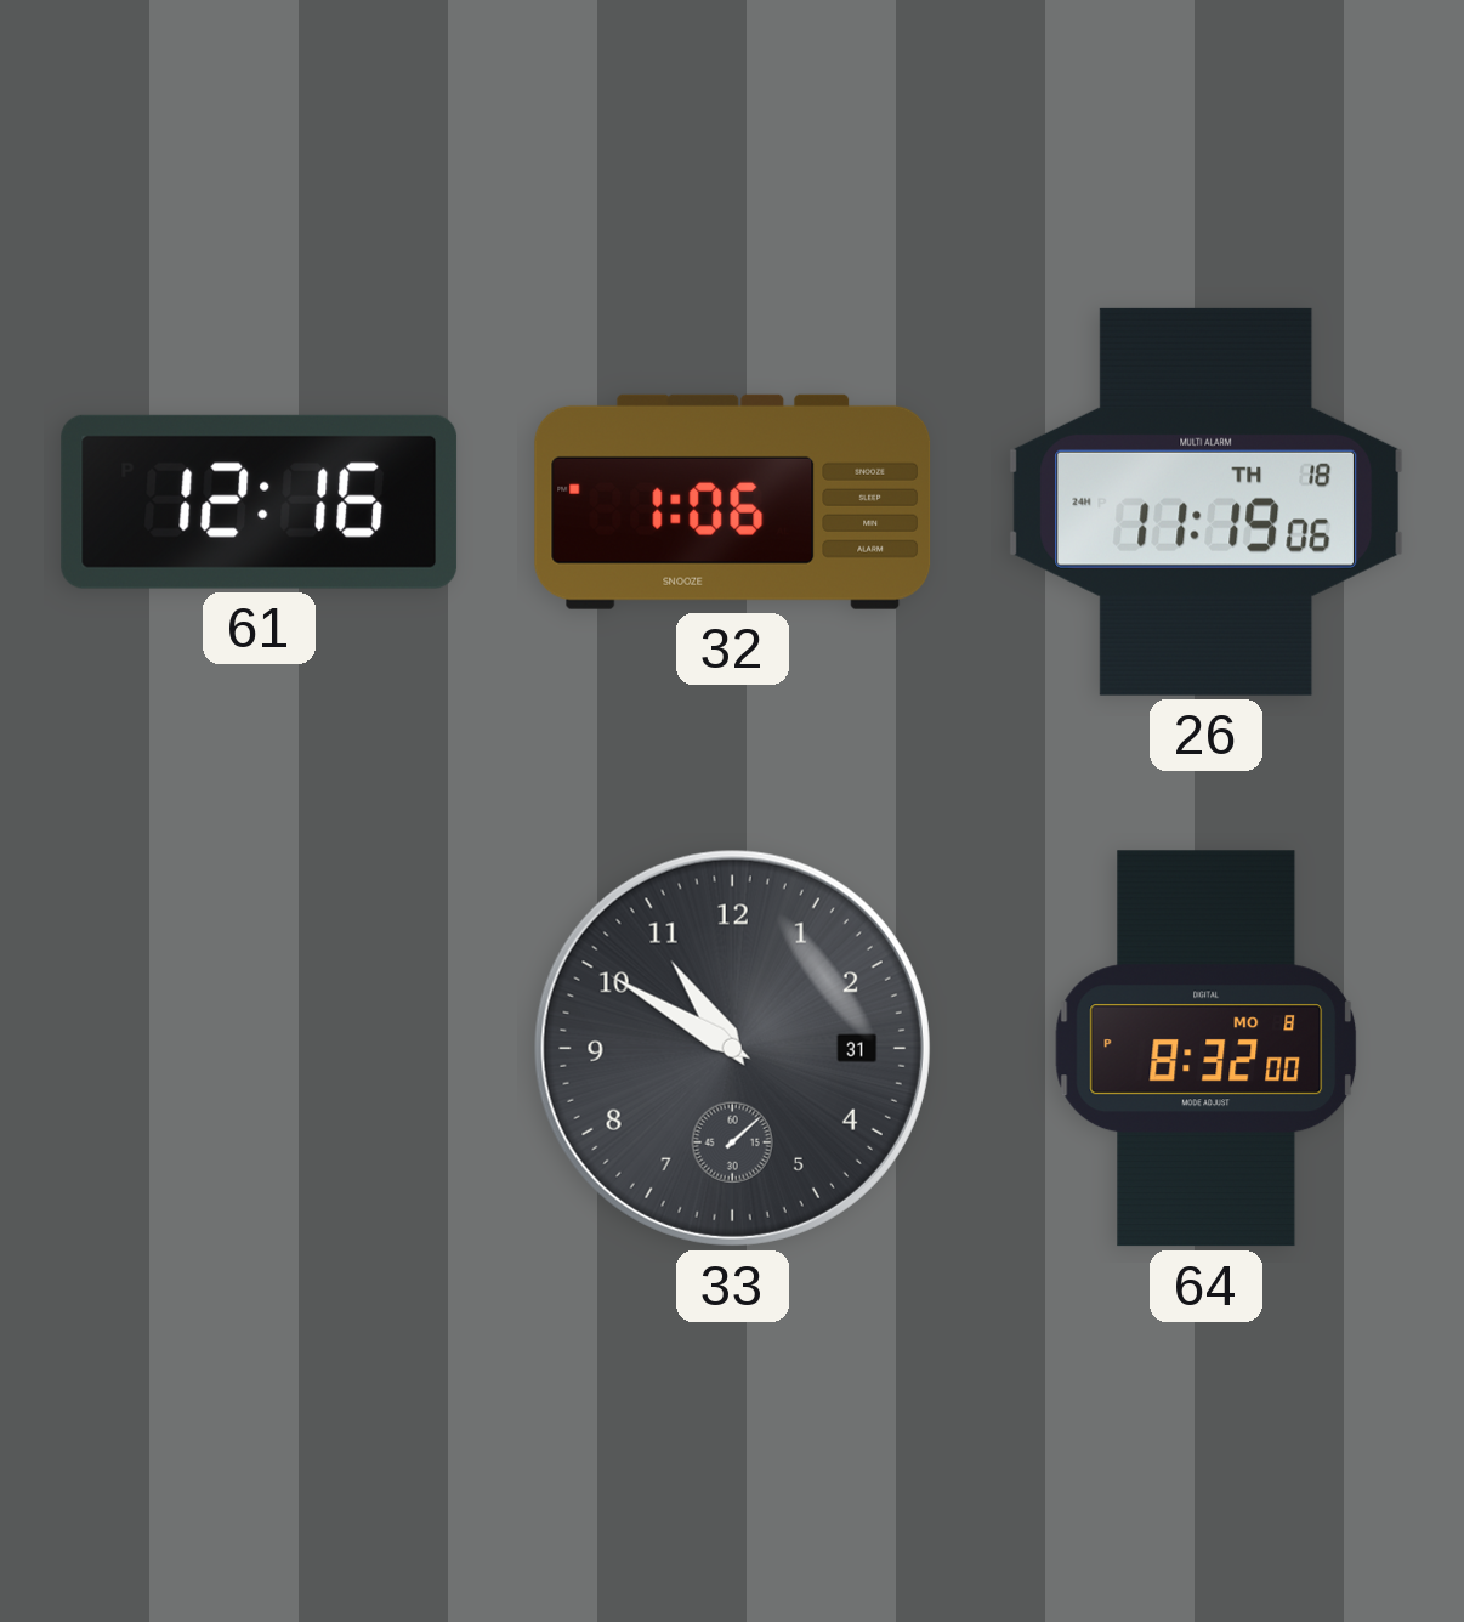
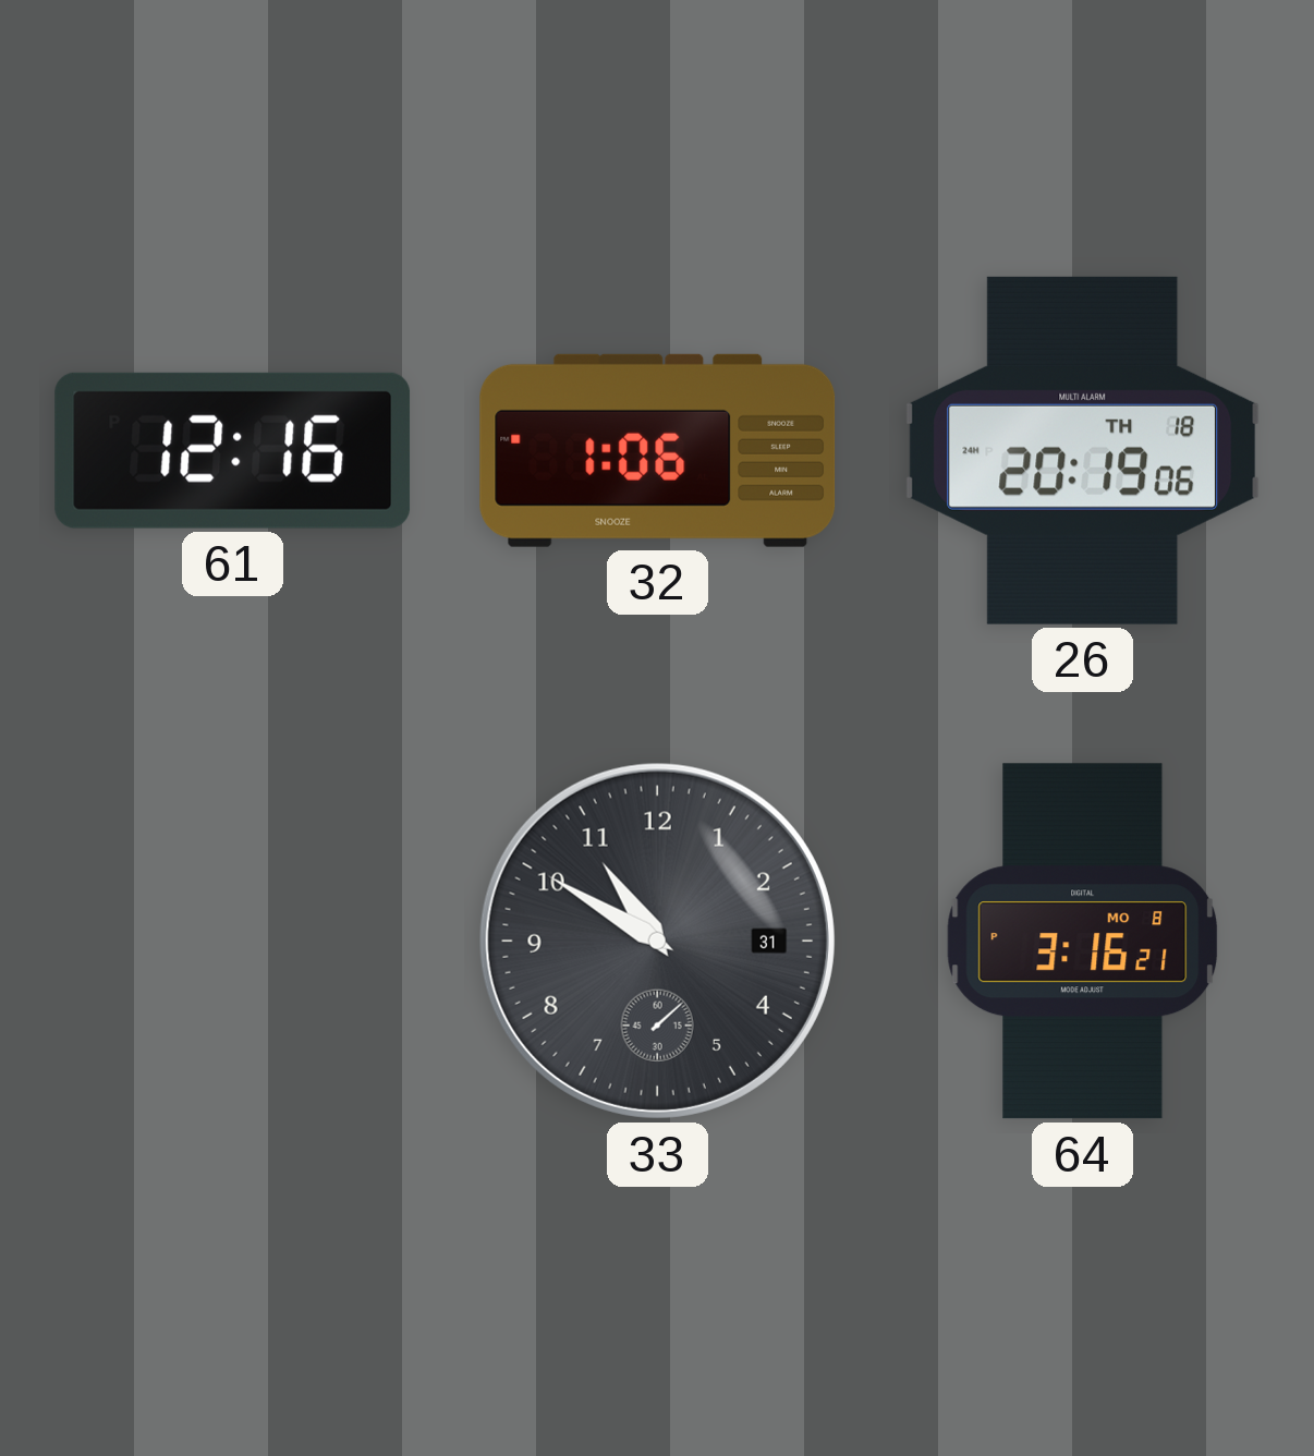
26: 11:19 -> 20:19
64: 8:32 -> 3:16
